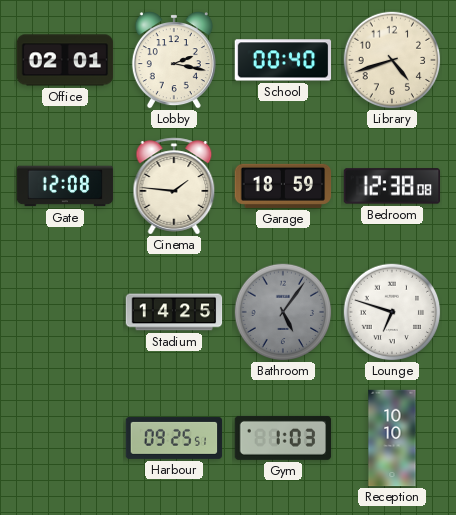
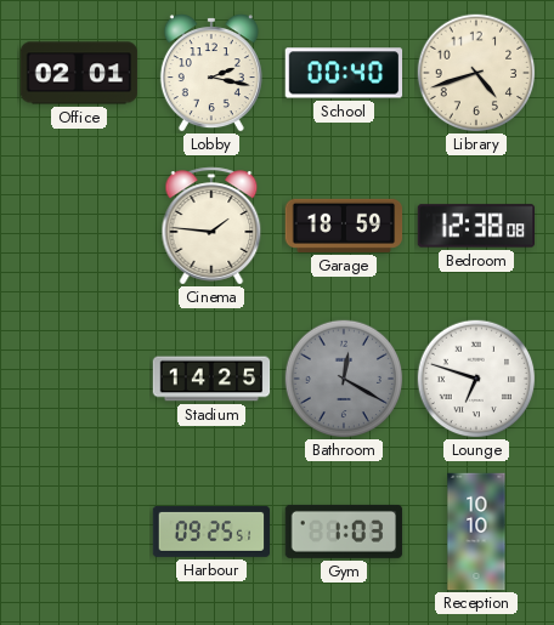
Gate: 12:08 -> none
Bathroom: 5:06 -> 12:20
